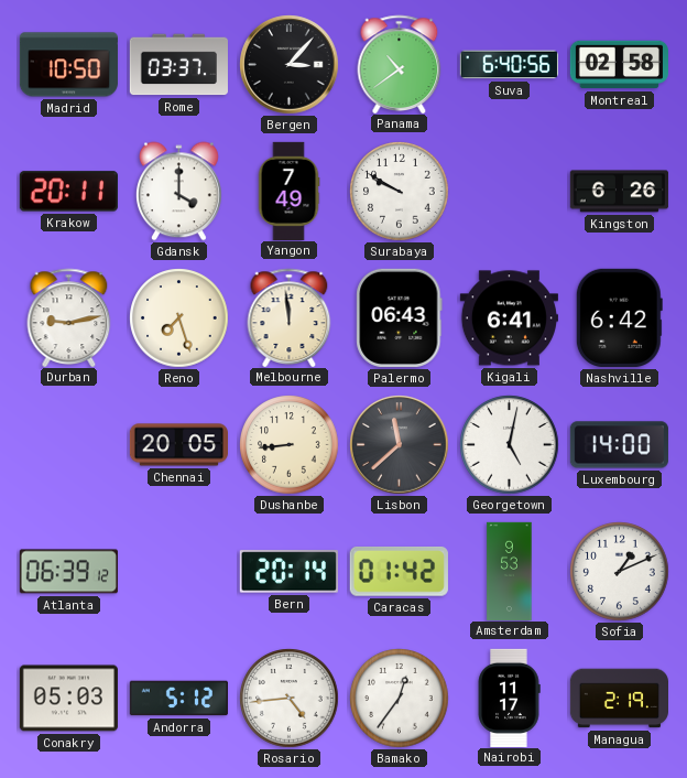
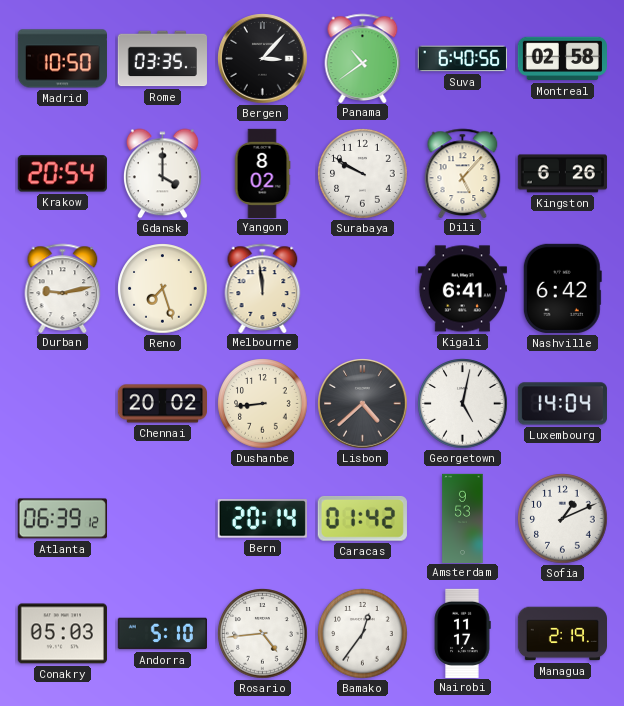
Rome: 03:37 -> 03:35
Krakow: 20:11 -> 20:54
Yangon: 7:49 -> 8:02
Dili: none -> 5:07
Palermo: 06:43 -> none
Chennai: 20:05 -> 20:02
Lisbon: 11:38 -> 4:38
Luxembourg: 14:00 -> 14:04
Andorra: 5:12 -> 5:10
